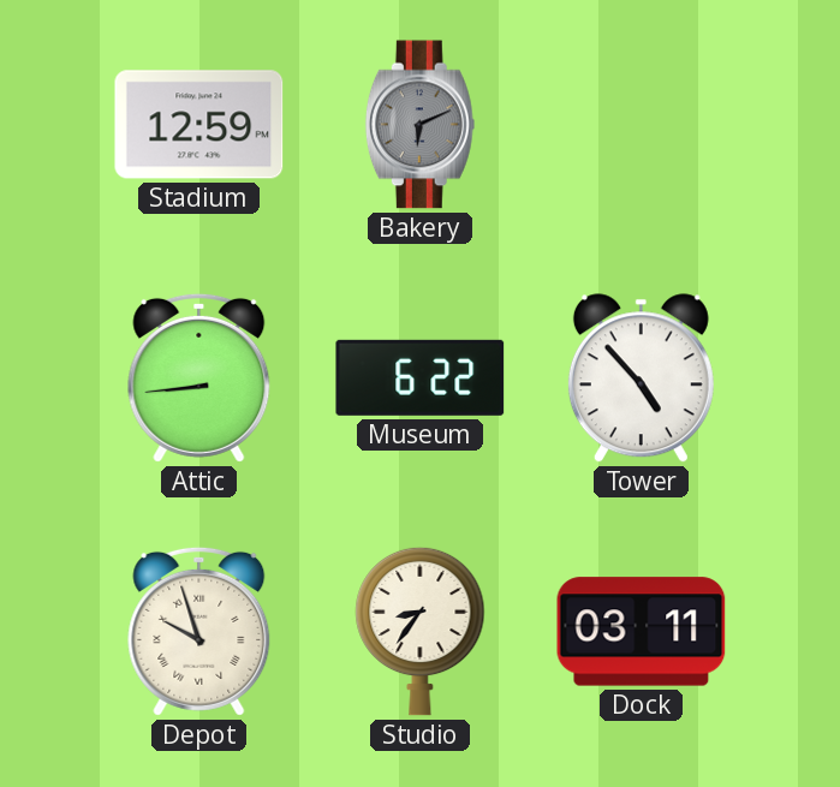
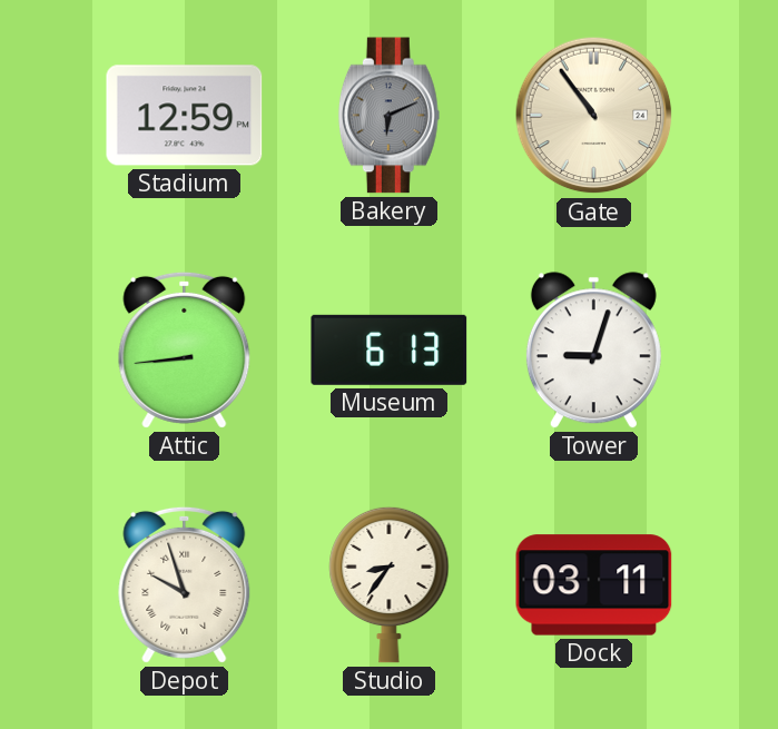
Gate: none -> 10:54
Museum: 6:22 -> 6:13
Tower: 4:53 -> 9:03
